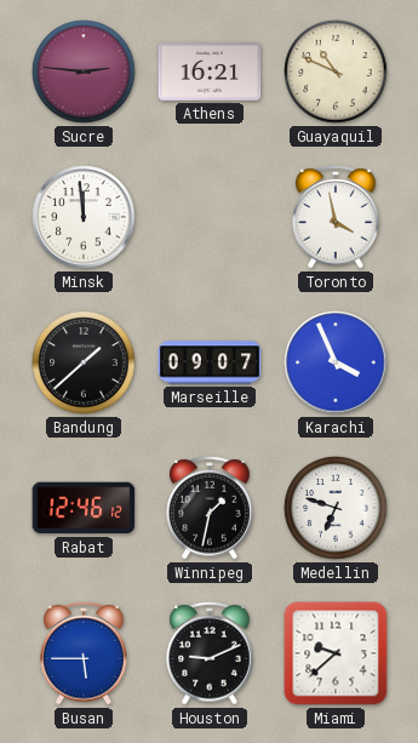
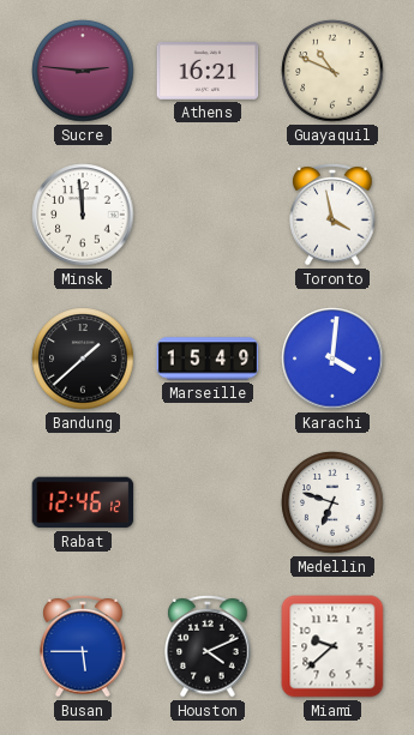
Marseille: 09:07 -> 15:49
Karachi: 3:56 -> 4:01
Winnipeg: 1:32 -> none
Houston: 9:11 -> 4:11
